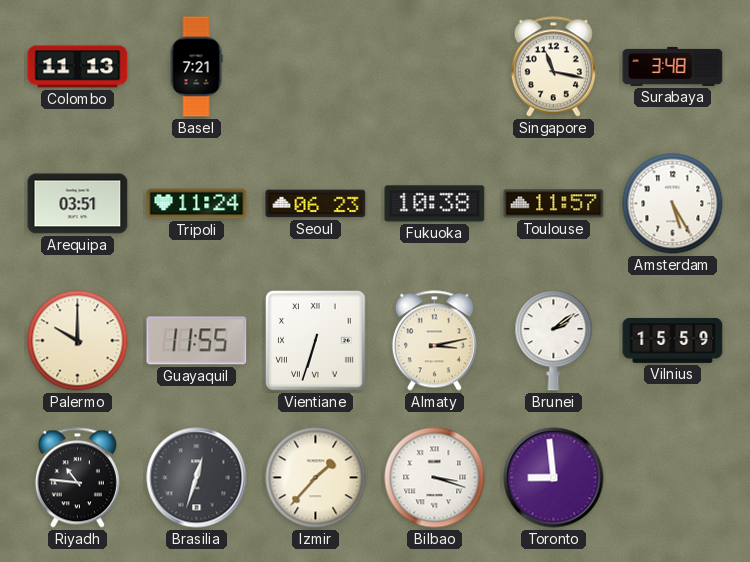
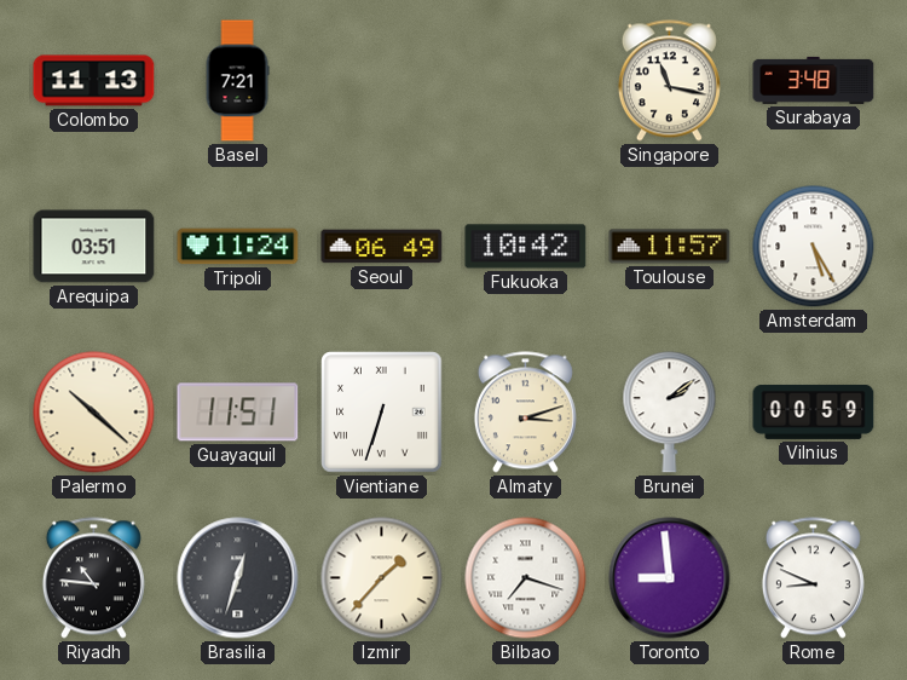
Seoul: 06:23 -> 06:49
Fukuoka: 10:38 -> 10:42
Palermo: 10:00 -> 10:22
Guayaquil: 11:55 -> 11:51
Almaty: 3:13 -> 3:12
Vilnius: 15:59 -> 00:59
Bilbao: 3:18 -> 7:18
Rome: none -> 8:49
